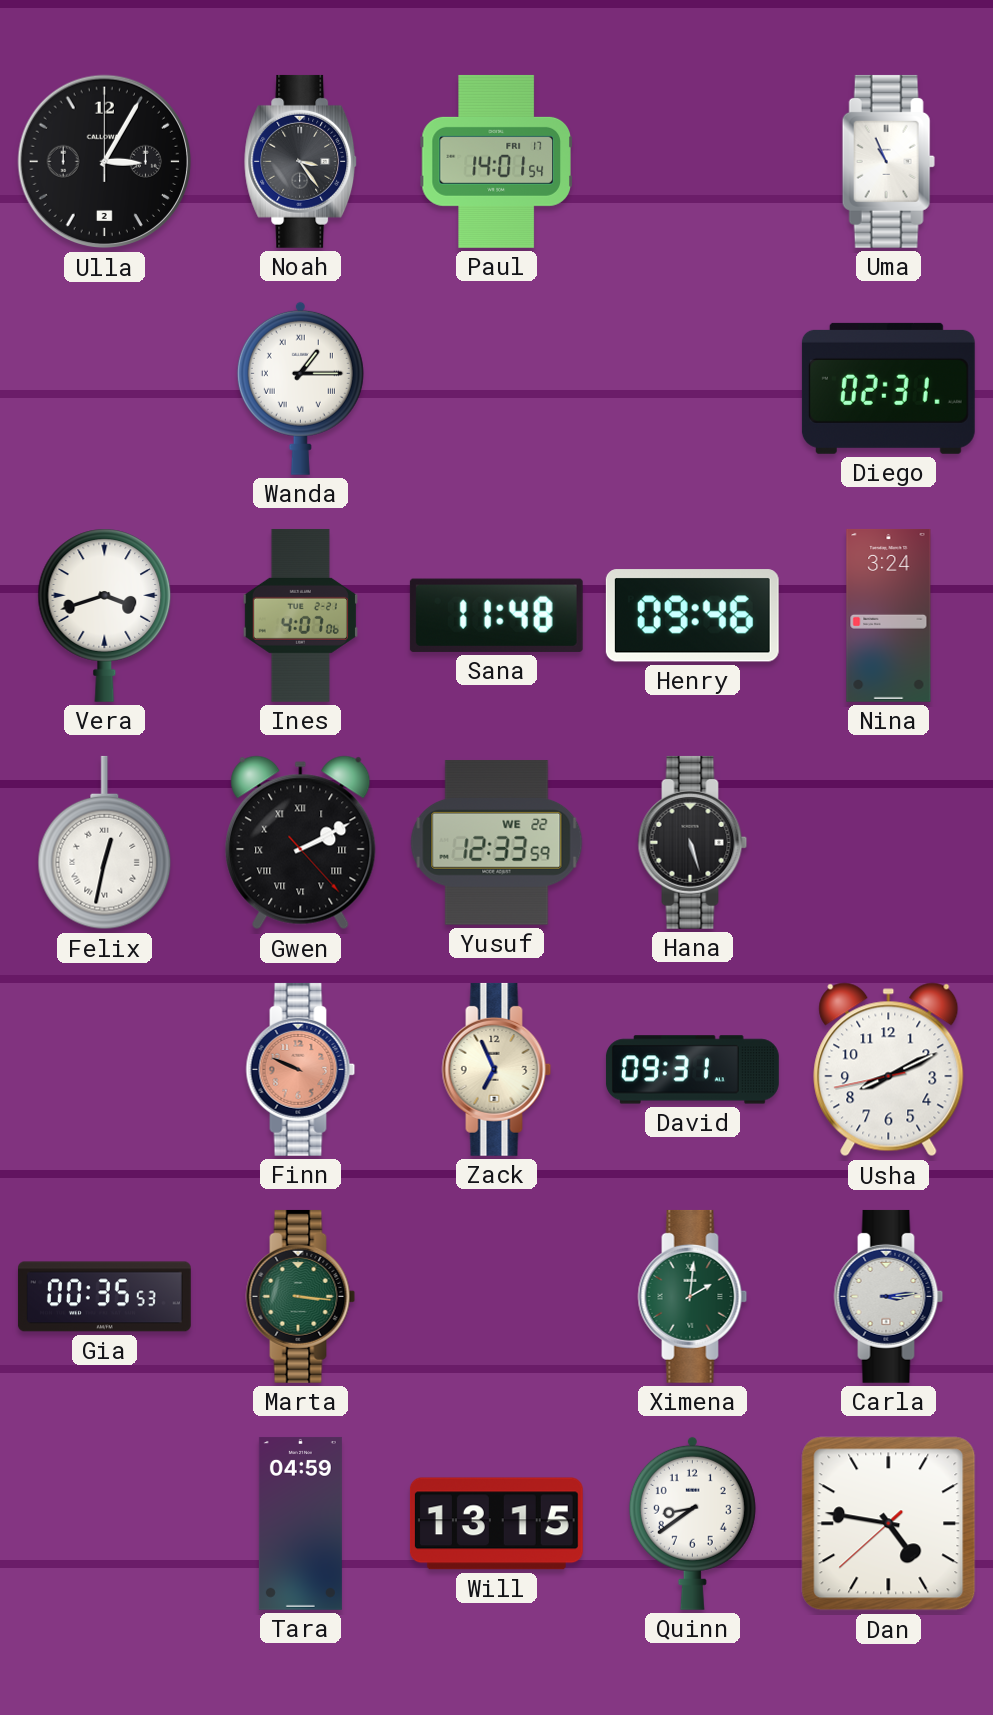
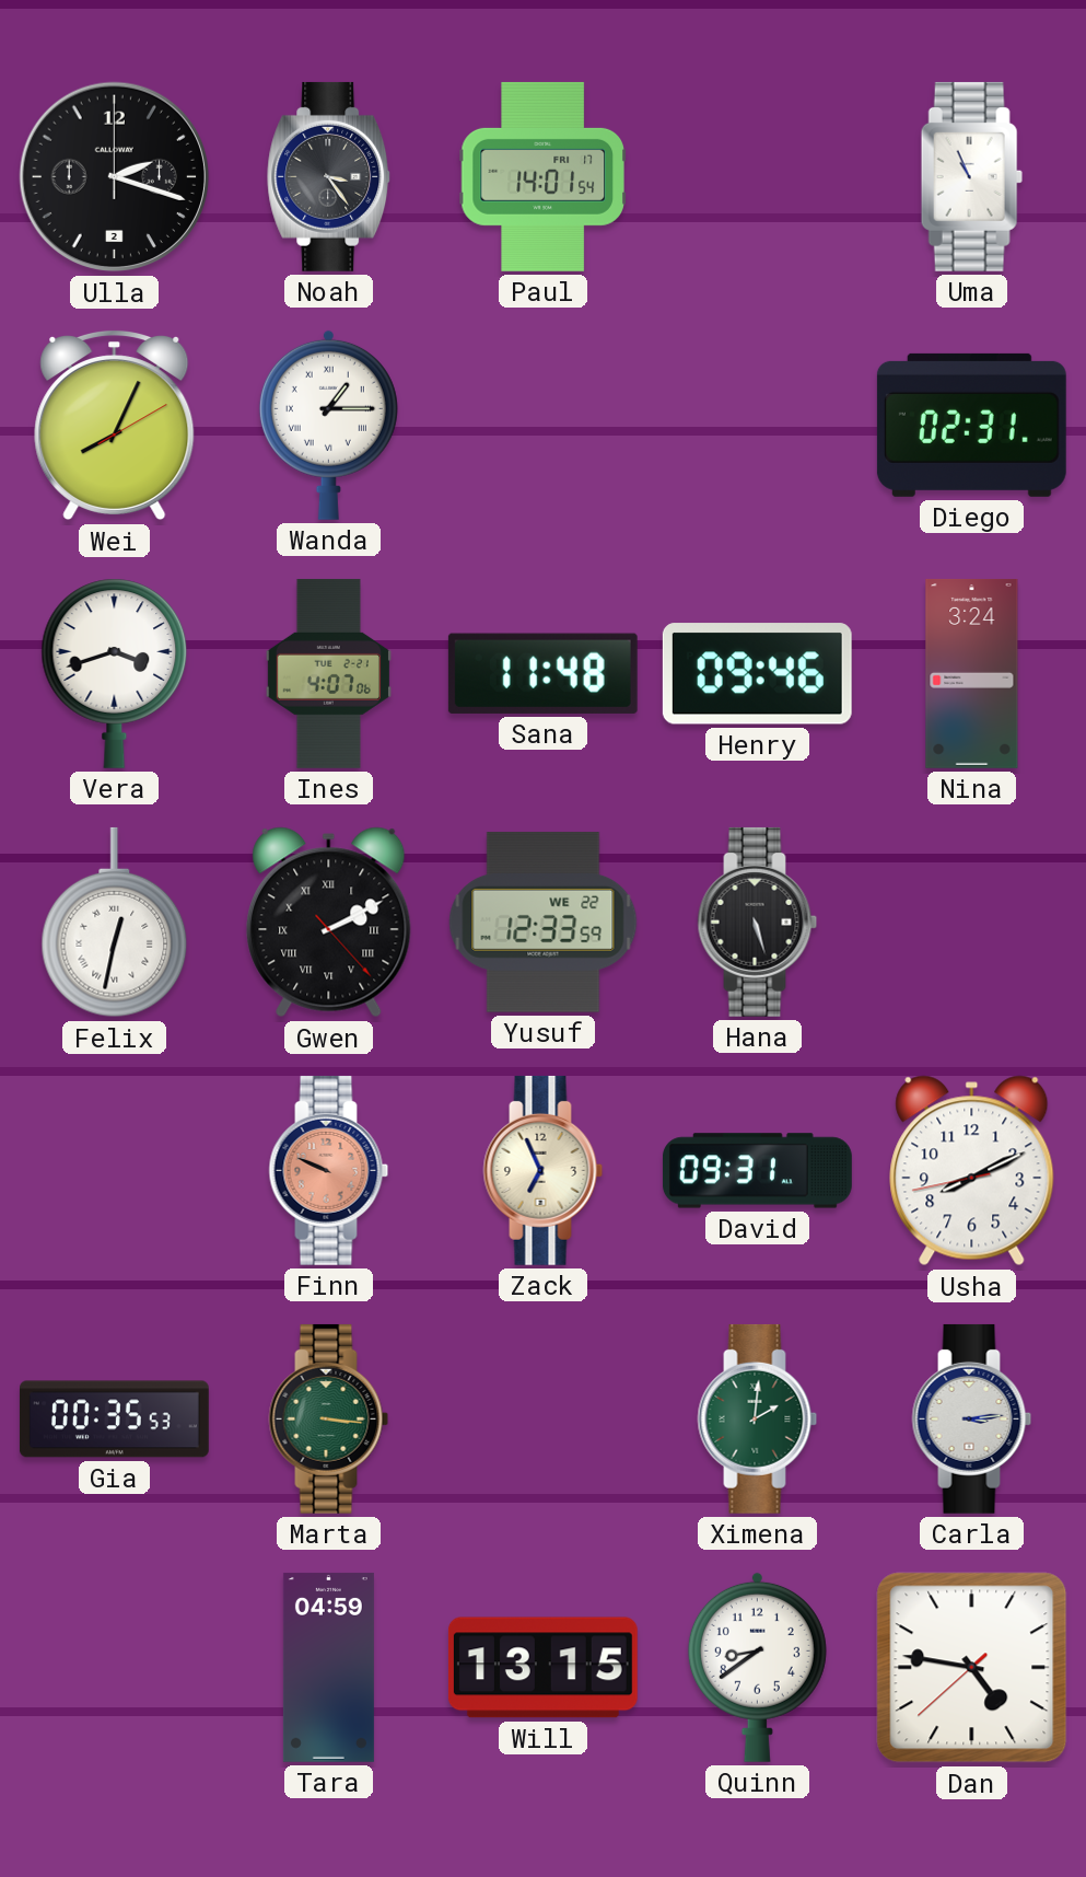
Ulla: 3:05 -> 2:18
Wei: none -> 8:04
